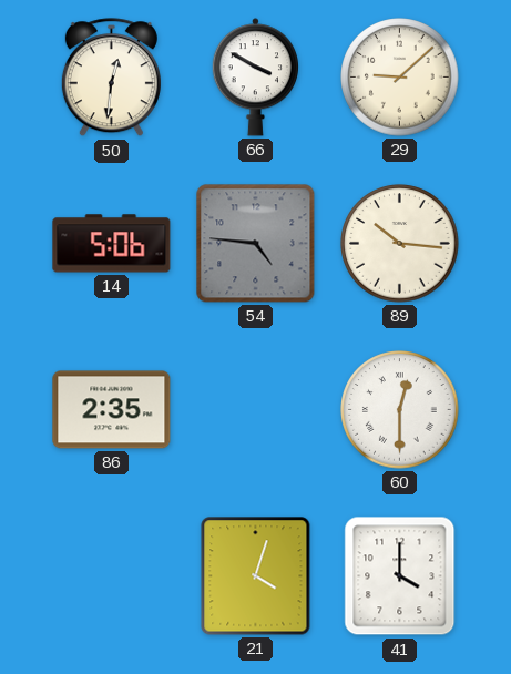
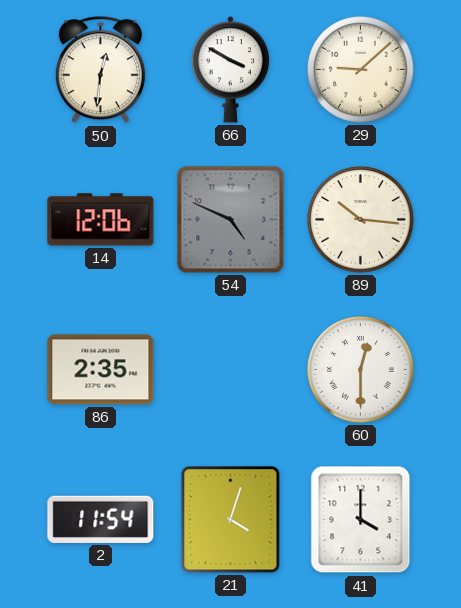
14: 5:06 -> 12:06
54: 4:46 -> 4:49
2: none -> 11:54
